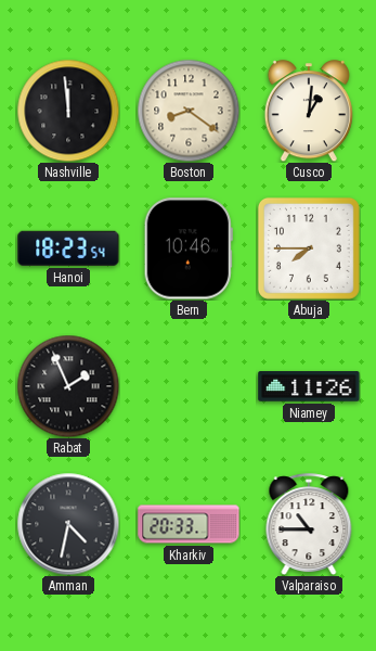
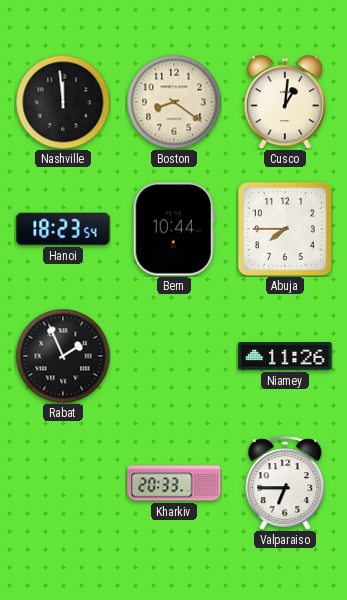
Bern: 10:46 -> 10:44
Amman: 4:32 -> none
Valparaiso: 10:45 -> 6:45
